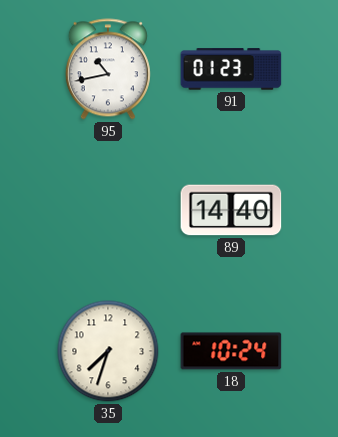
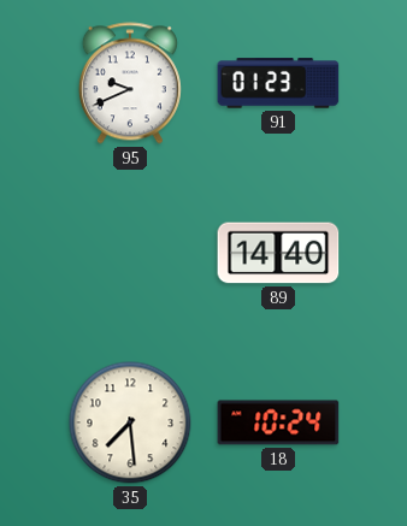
95: 10:43 -> 9:41
35: 7:33 -> 7:29
